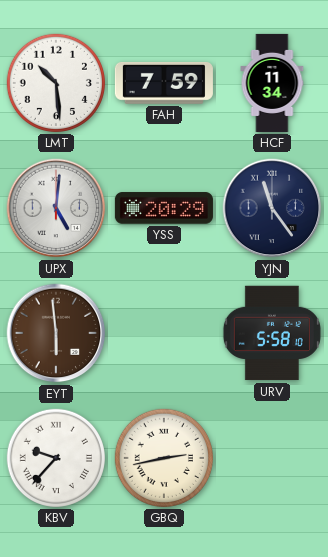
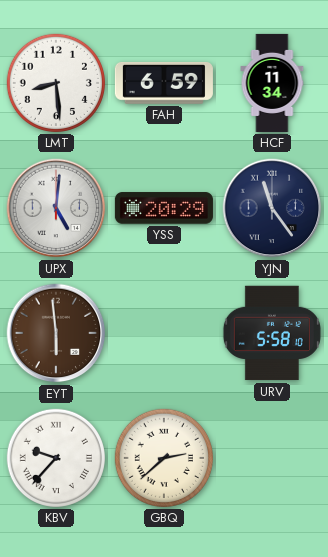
LMT: 10:29 -> 8:29
FAH: 7:59 -> 6:59
GBQ: 2:43 -> 2:38
